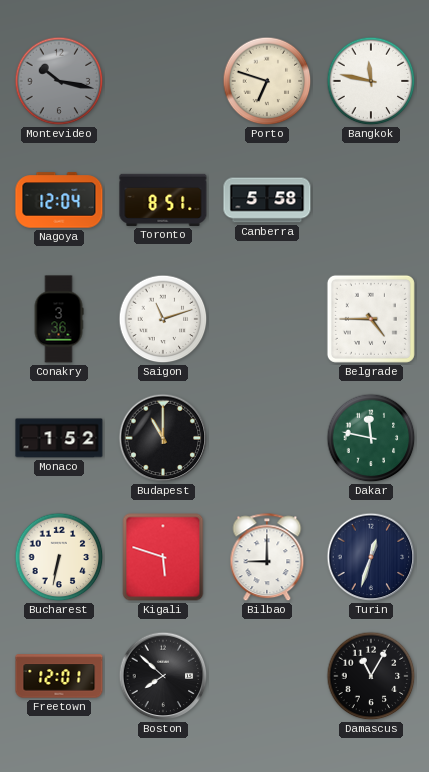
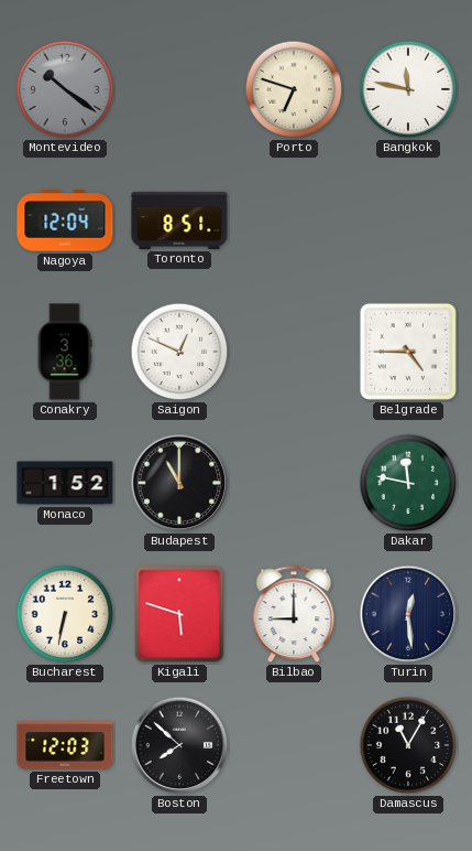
Montevideo: 10:17 -> 10:21
Canberra: 5:58 -> none
Saigon: 11:12 -> 12:49
Turin: 12:33 -> 12:29
Freetown: 12:01 -> 12:03
